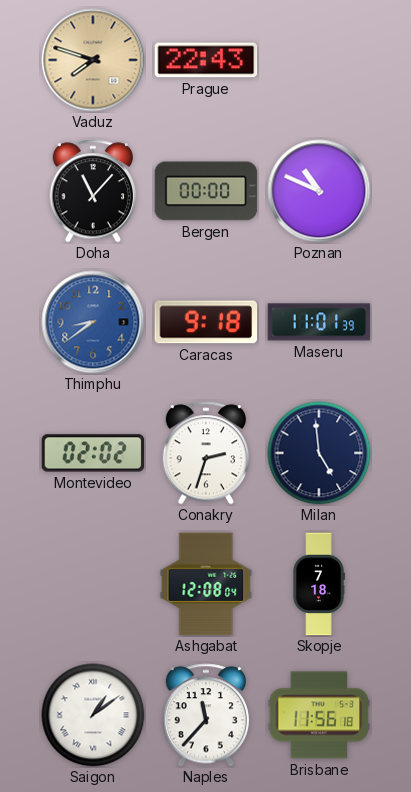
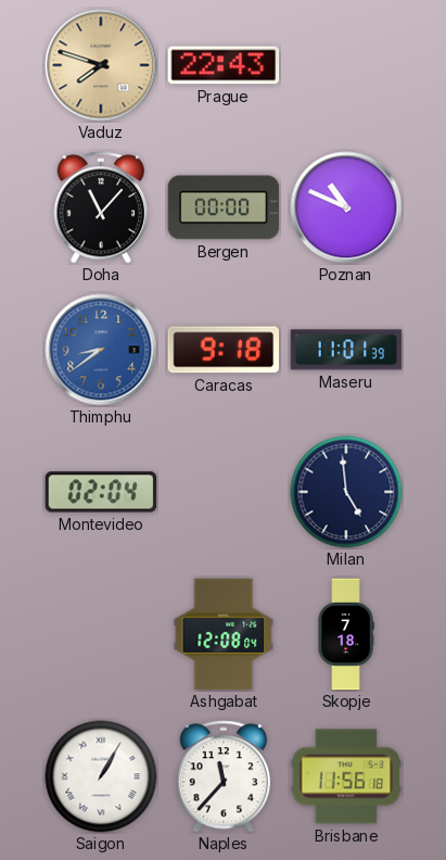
Montevideo: 02:02 -> 02:04
Conakry: 2:33 -> none
Saigon: 1:09 -> 1:05
